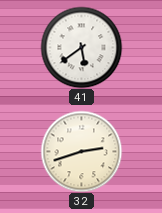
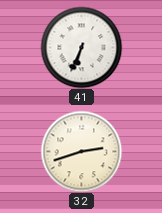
41: 5:39 -> 6:34
